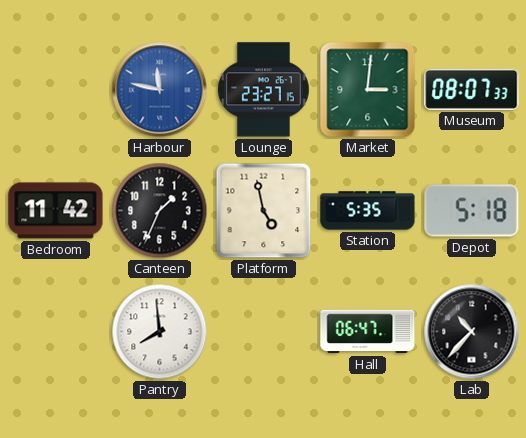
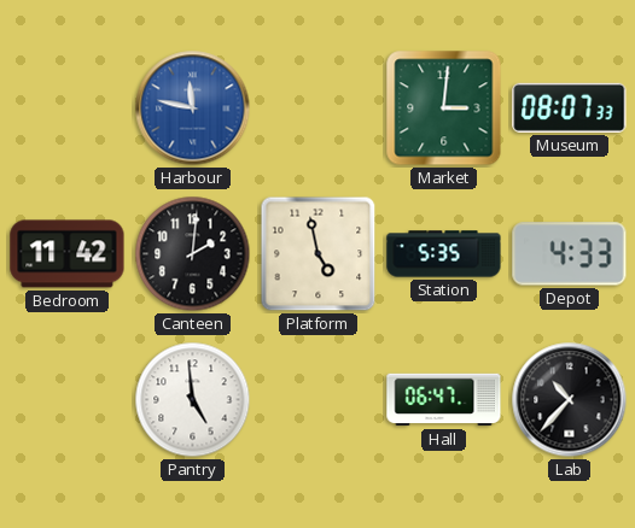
Lounge: 23:27 -> none
Canteen: 1:34 -> 2:01
Depot: 5:18 -> 4:33
Pantry: 7:59 -> 4:59
